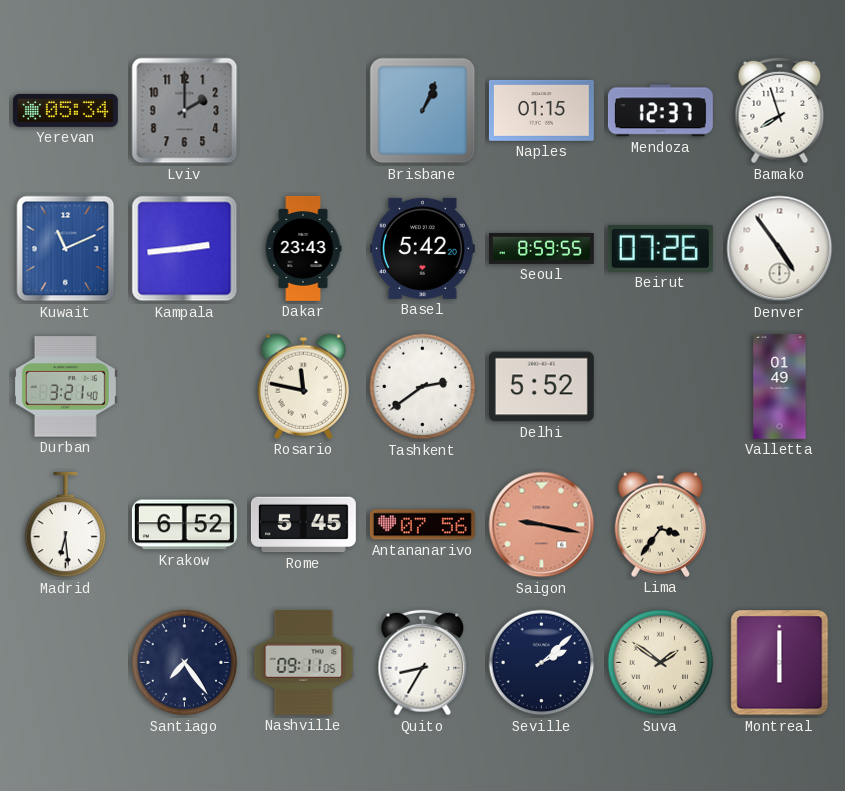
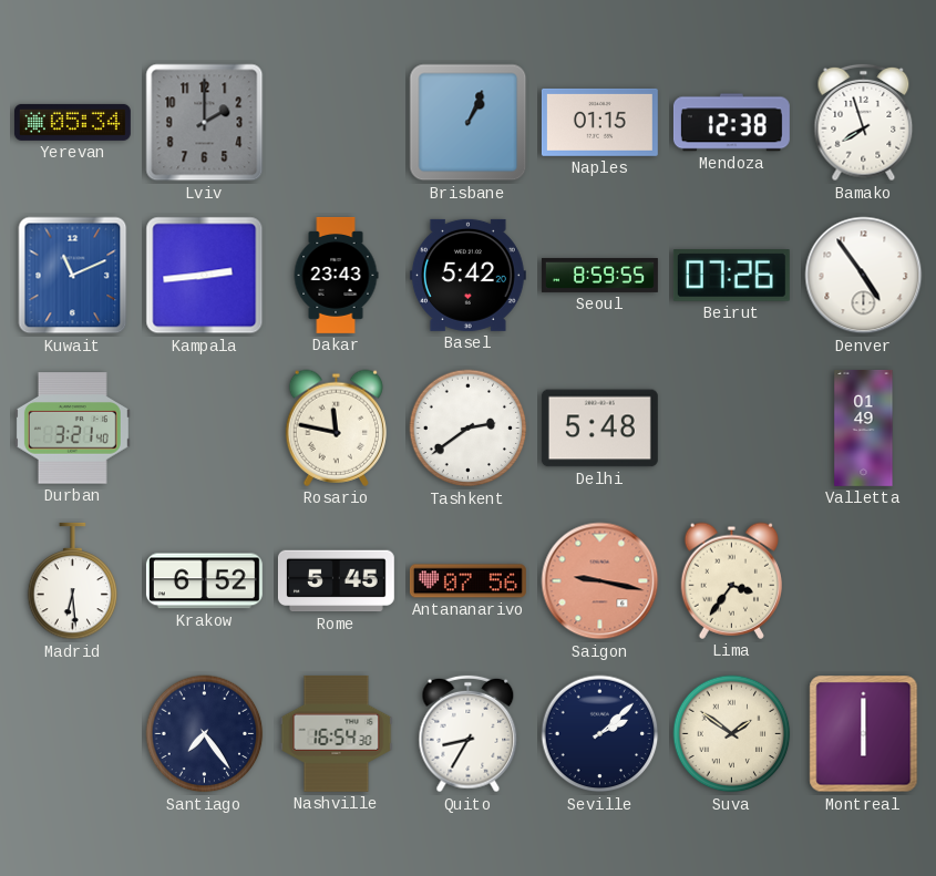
Mendoza: 12:37 -> 12:38
Delhi: 5:52 -> 5:48
Nashville: 09:11 -> 16:54
